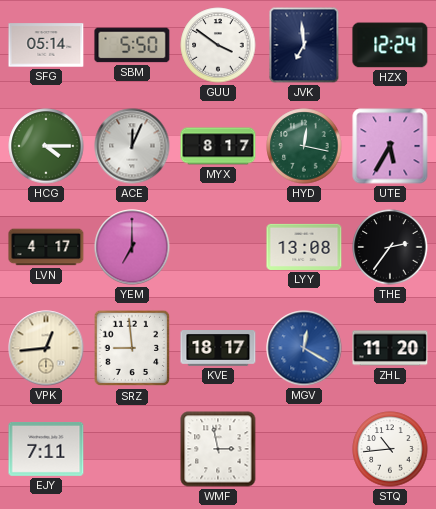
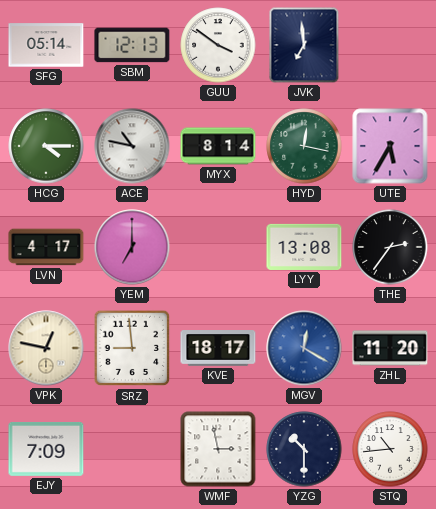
SBM: 5:50 -> 12:13
HZX: 12:24 -> none
ACE: 12:04 -> 10:47
MYX: 8:17 -> 8:14
VPK: 12:44 -> 12:47
EJY: 7:11 -> 7:09
YZG: none -> 10:30
